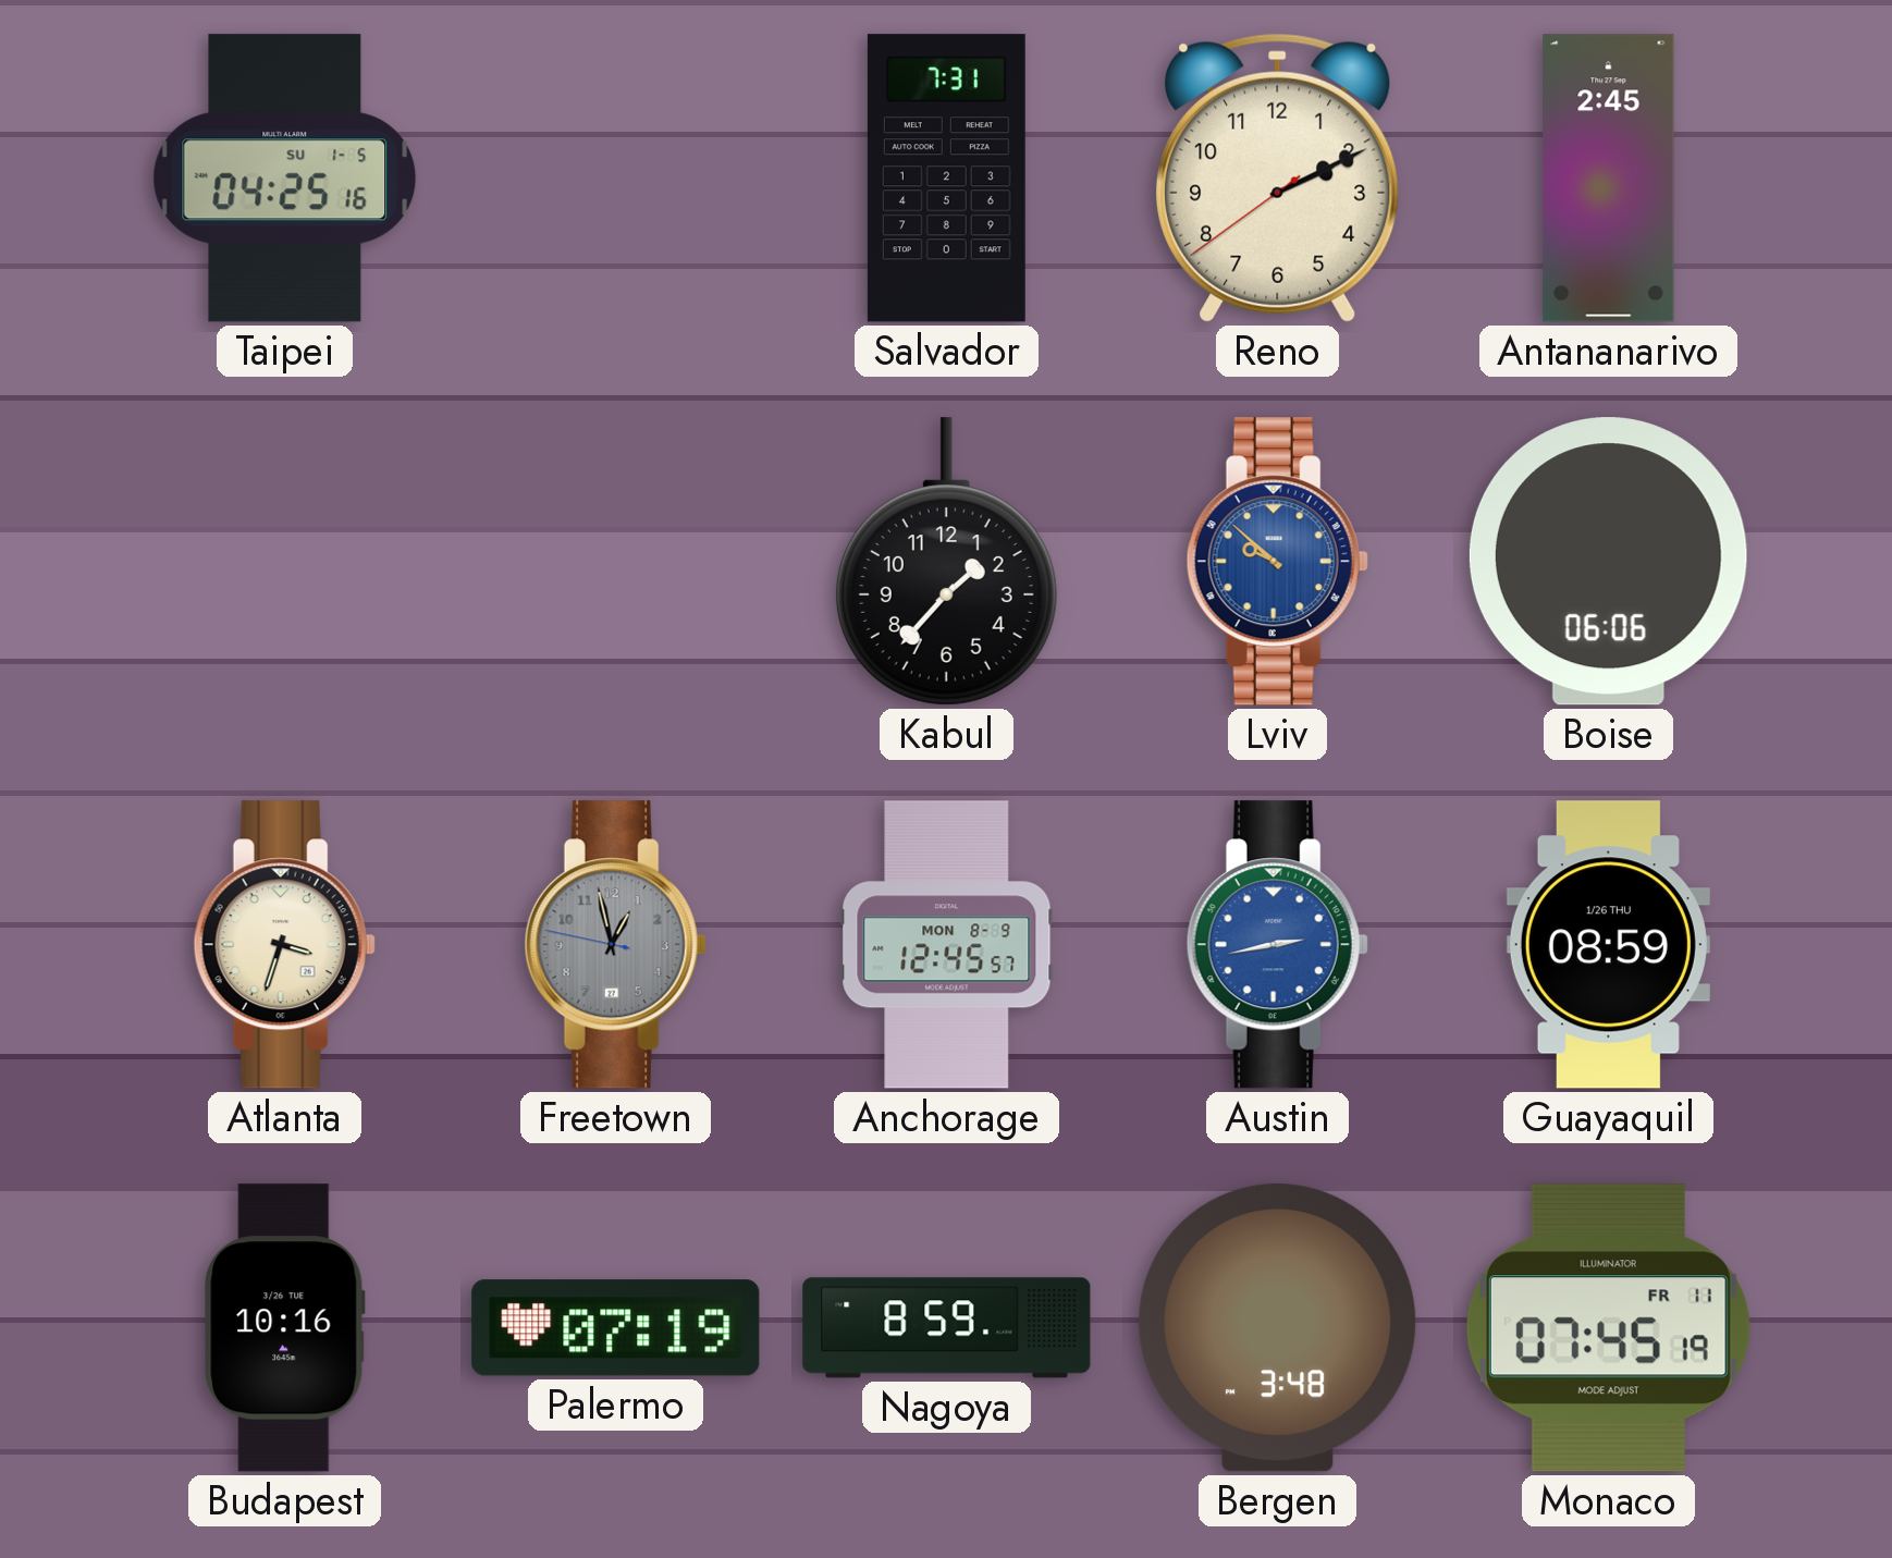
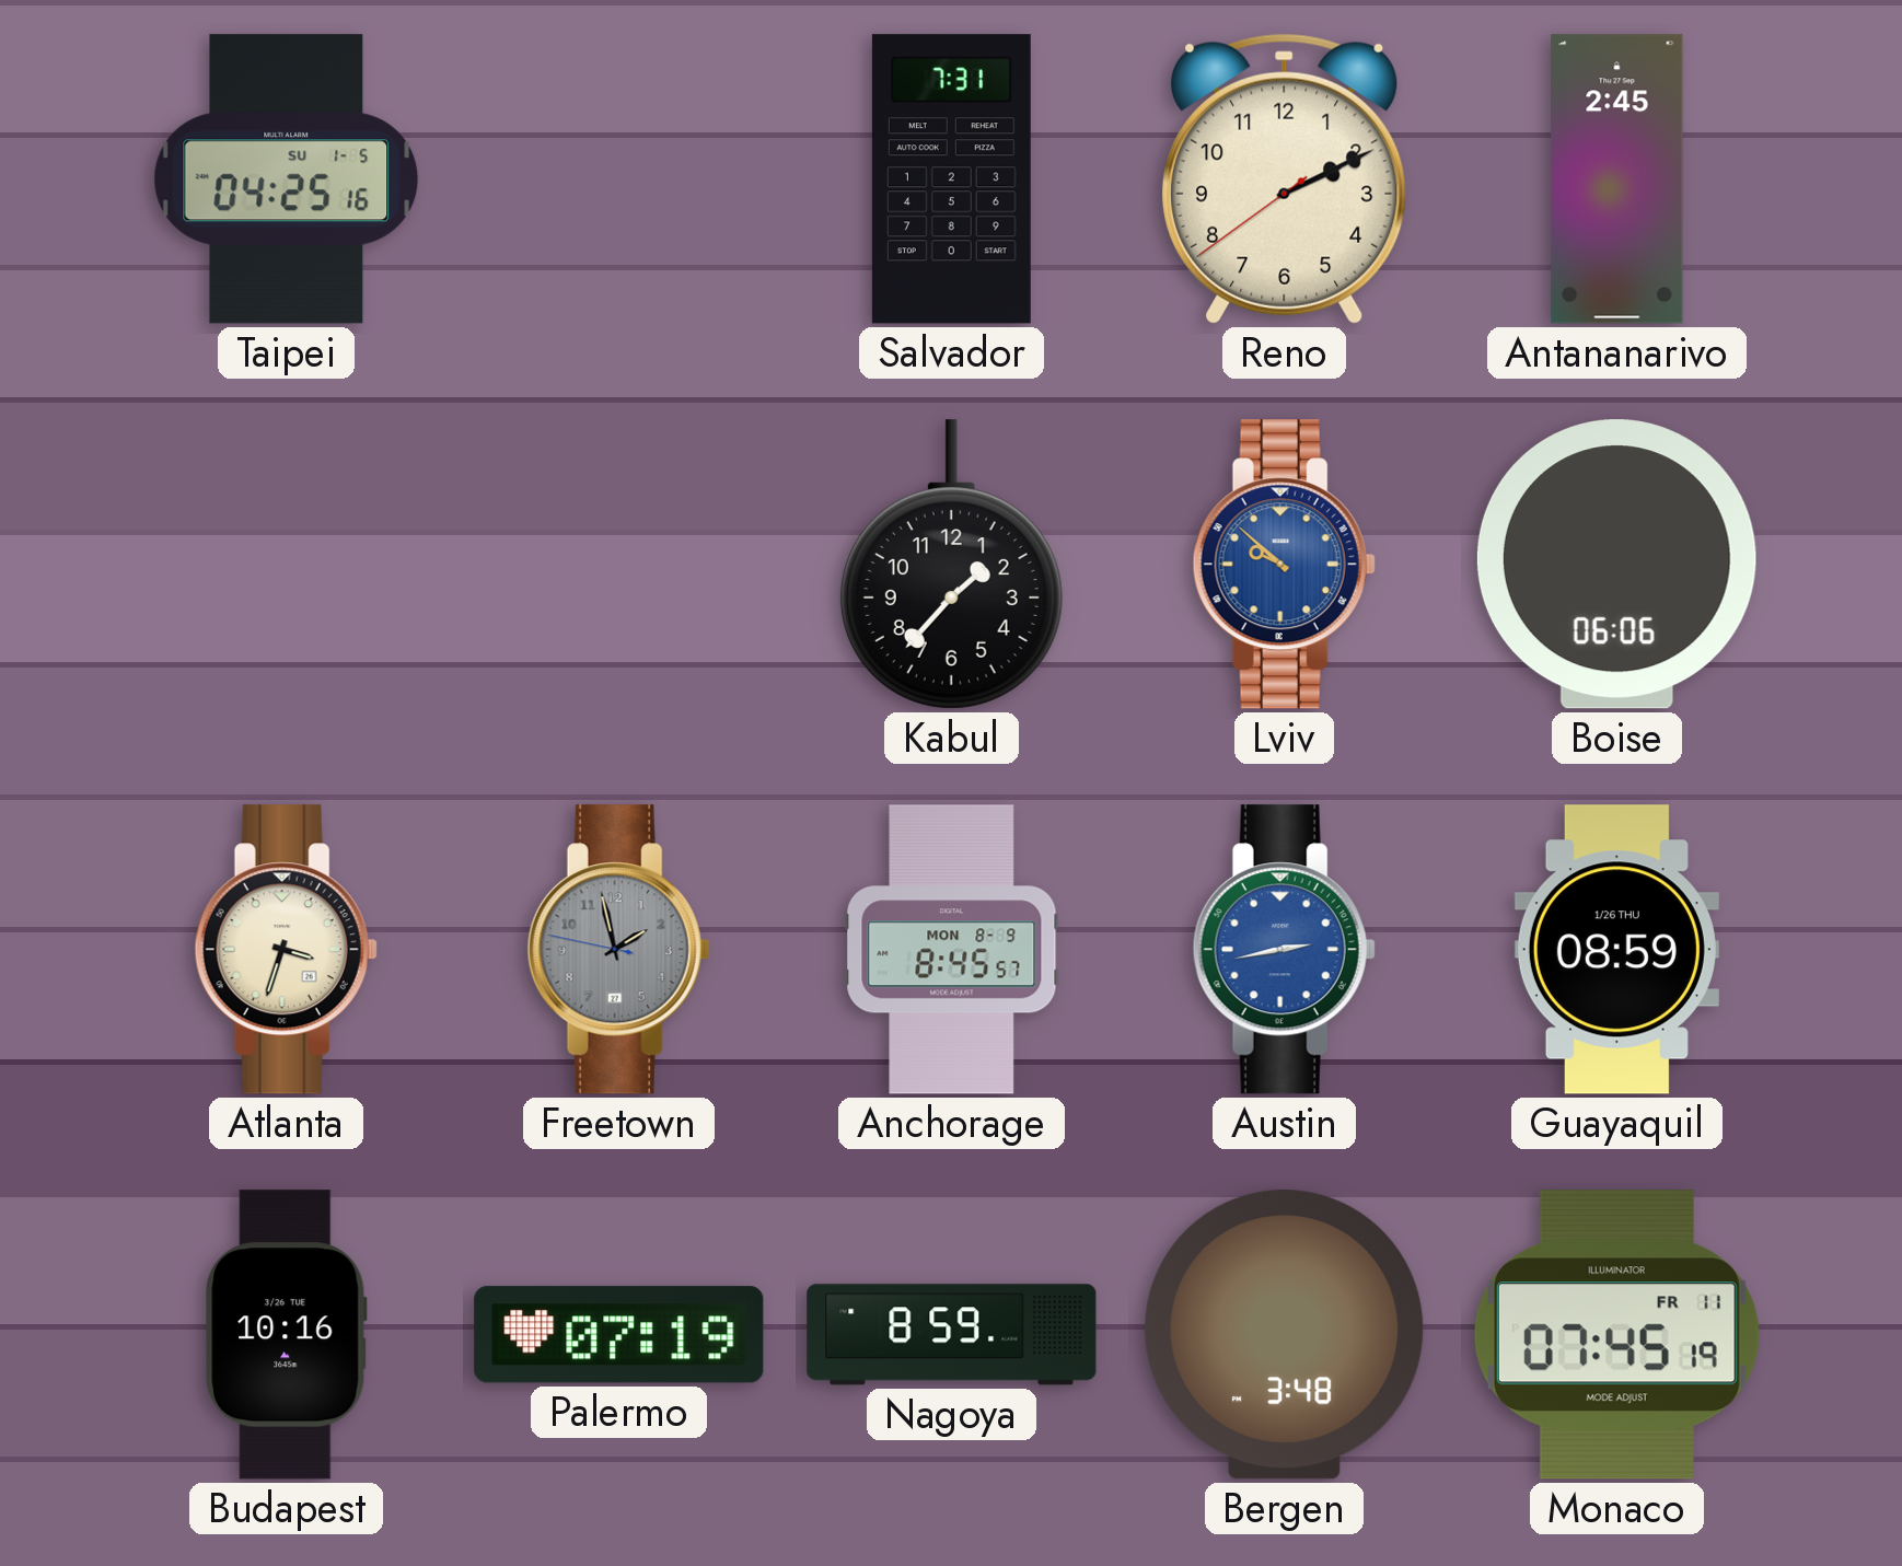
Freetown: 12:57 -> 1:57
Anchorage: 12:45 -> 8:45
